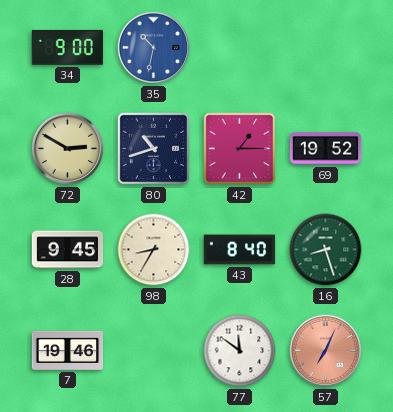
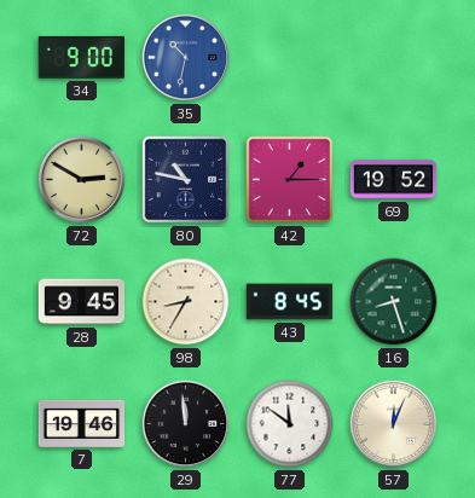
80: 10:42 -> 10:47
43: 8:40 -> 8:45
29: none -> 11:59
57: 7:04 -> 12:04
57 dial: salmon -> cream
